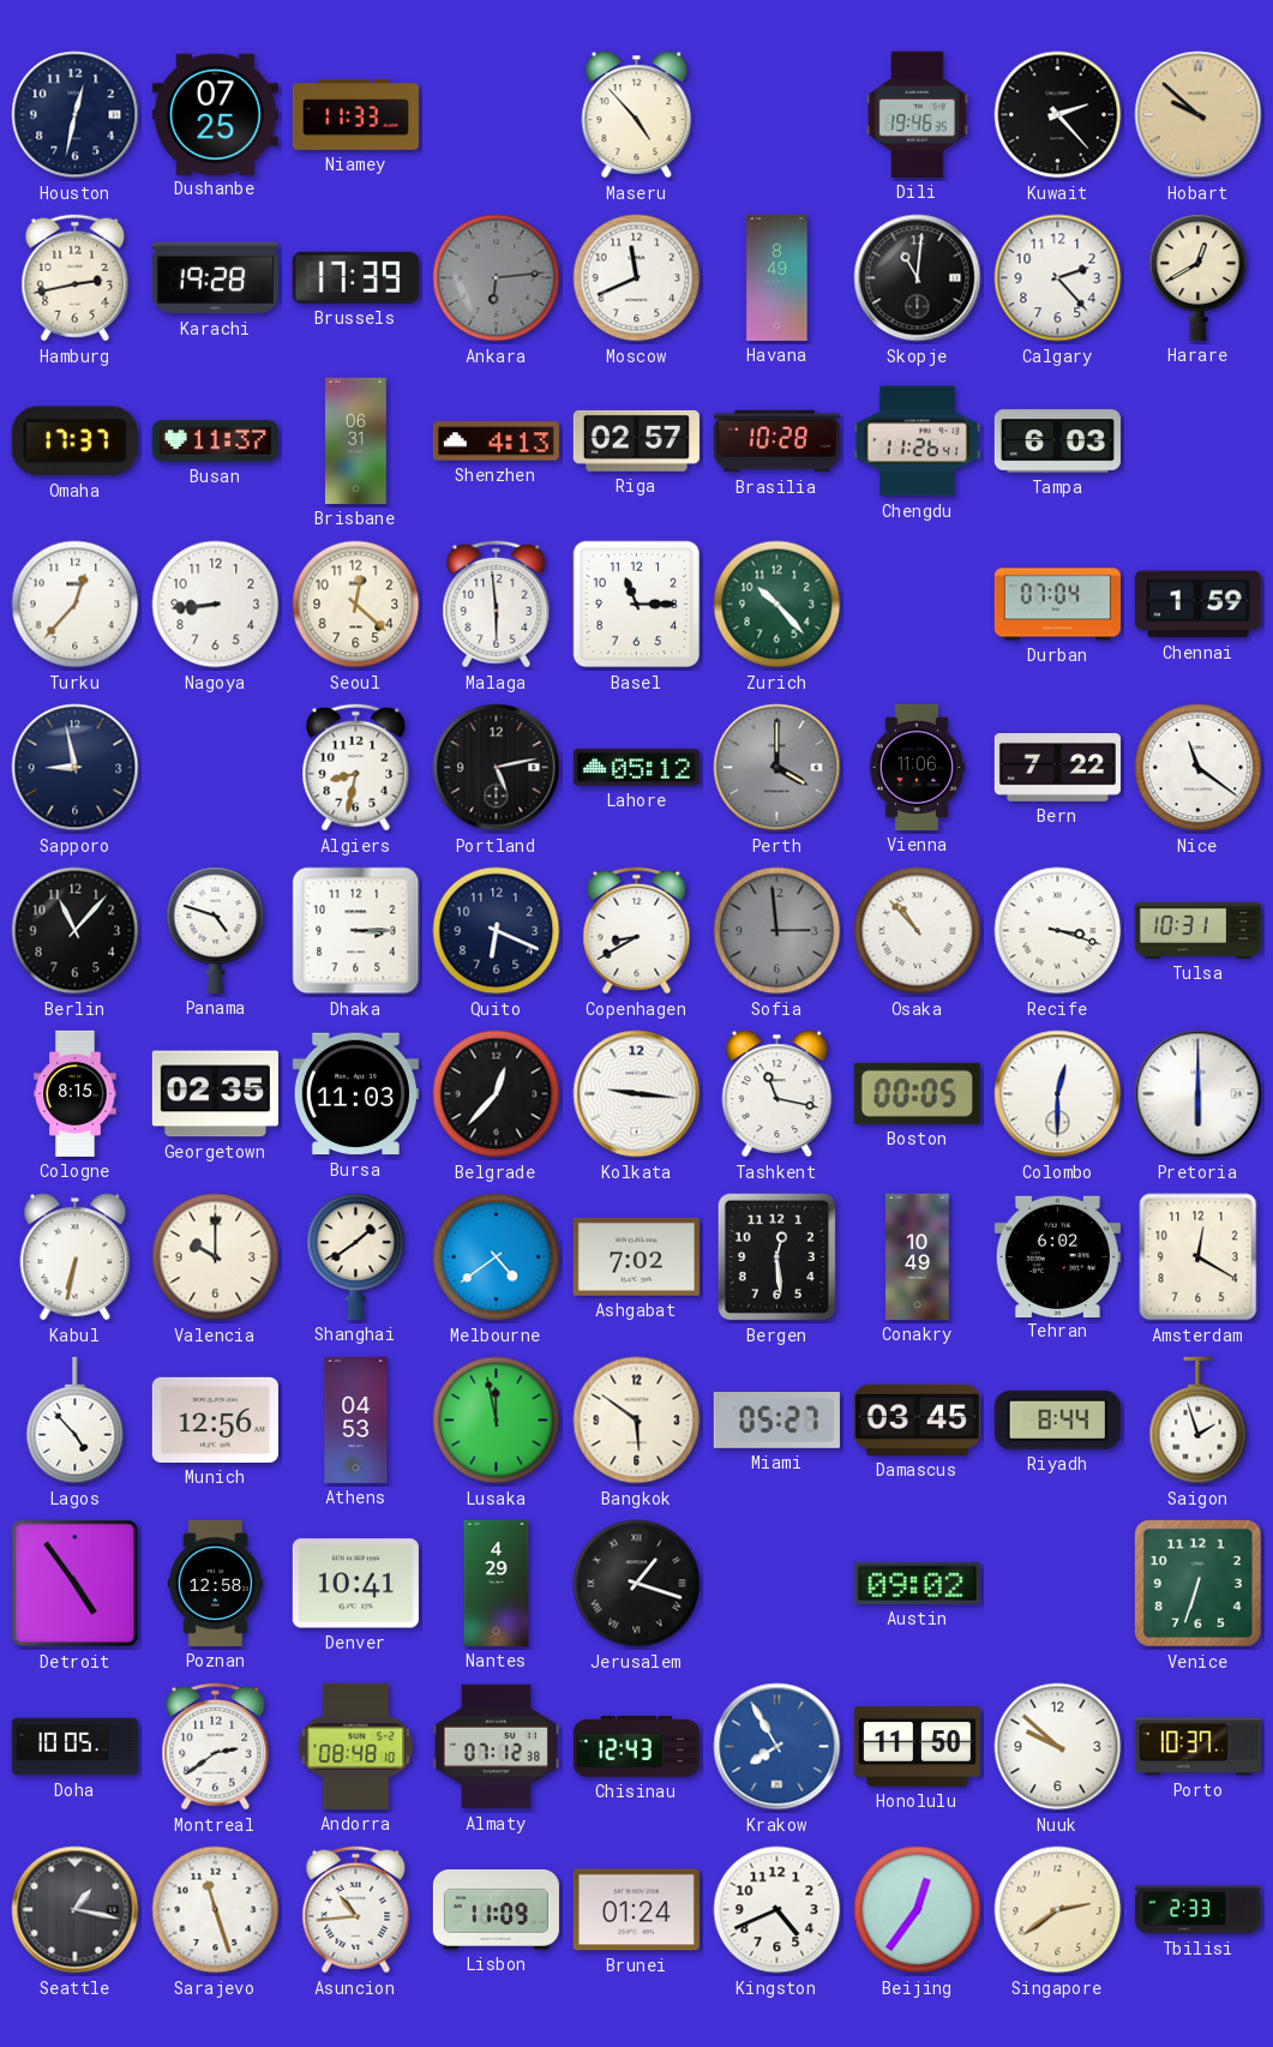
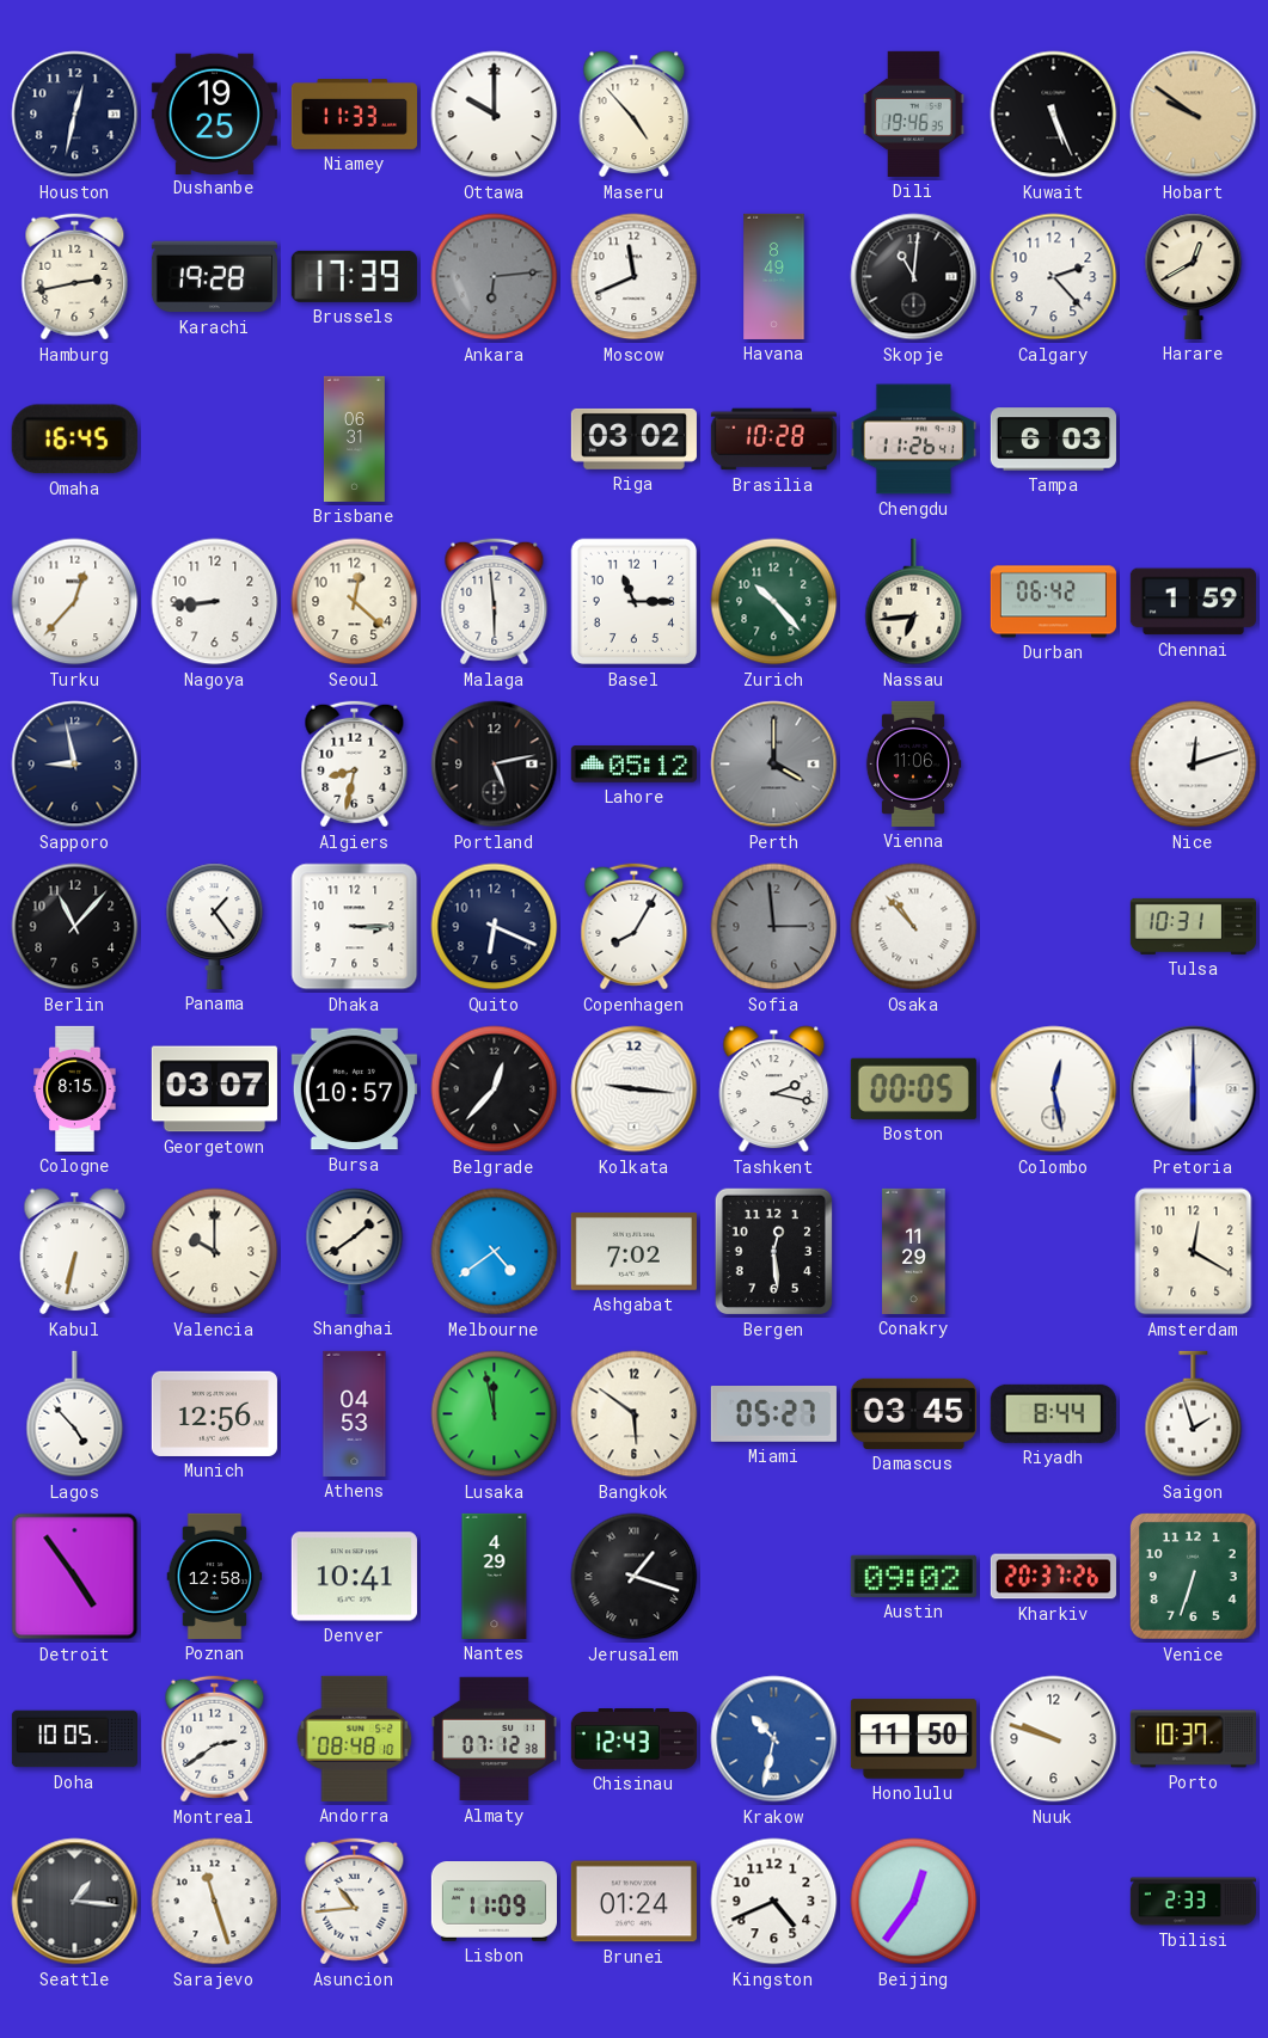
Dushanbe: 07:25 -> 19:25
Ottawa: none -> 10:00
Kuwait: 2:23 -> 5:26
Hobart: 9:52 -> 9:51
Omaha: 17:37 -> 16:45
Busan: 11:37 -> none
Shenzhen: 4:13 -> none
Riga: 02:57 -> 03:02
Nassau: none -> 6:44
Durban: 07:04 -> 06:42
Bern: 7:22 -> none
Nice: 11:21 -> 12:12
Panama: 4:48 -> 1:24
Copenhagen: 8:40 -> 8:05
Recife: 3:18 -> none
Georgetown: 02:35 -> 03:07
Bursa: 11:03 -> 10:57
Tashkent: 11:17 -> 2:17
Colombo: 12:30 -> 12:28
Conakry: 10:49 -> 11:29
Tehran: 6:02 -> none
Kharkiv: none -> 20:37
Krakow: 7:55 -> 10:32
Nuuk: 9:52 -> 9:48
Seattle: 1:17 -> 1:16
Singapore: 2:39 -> none
